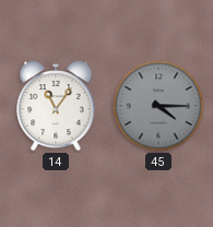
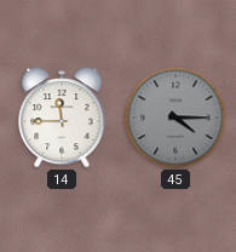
14: 11:06 -> 11:45
